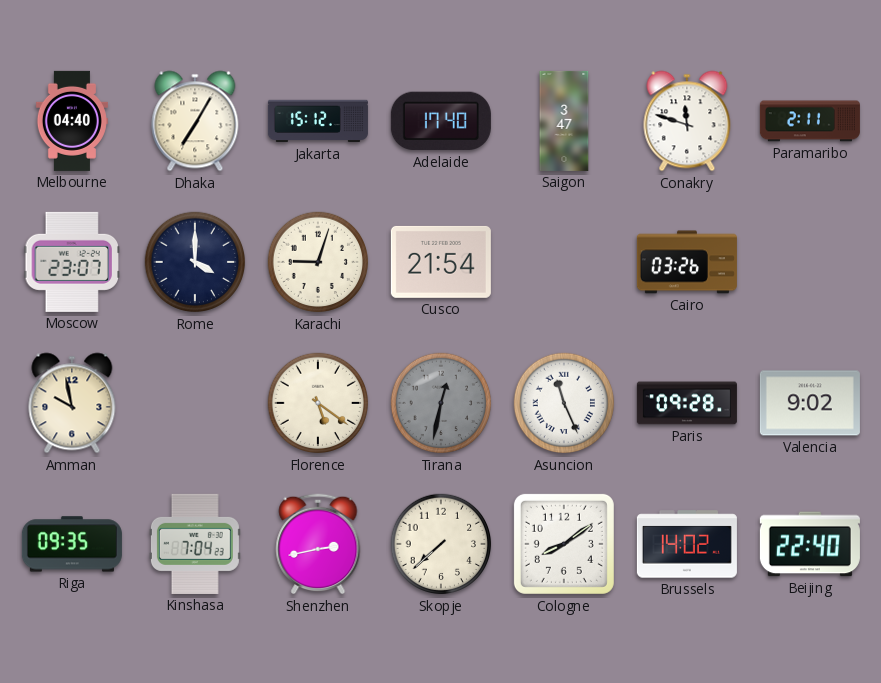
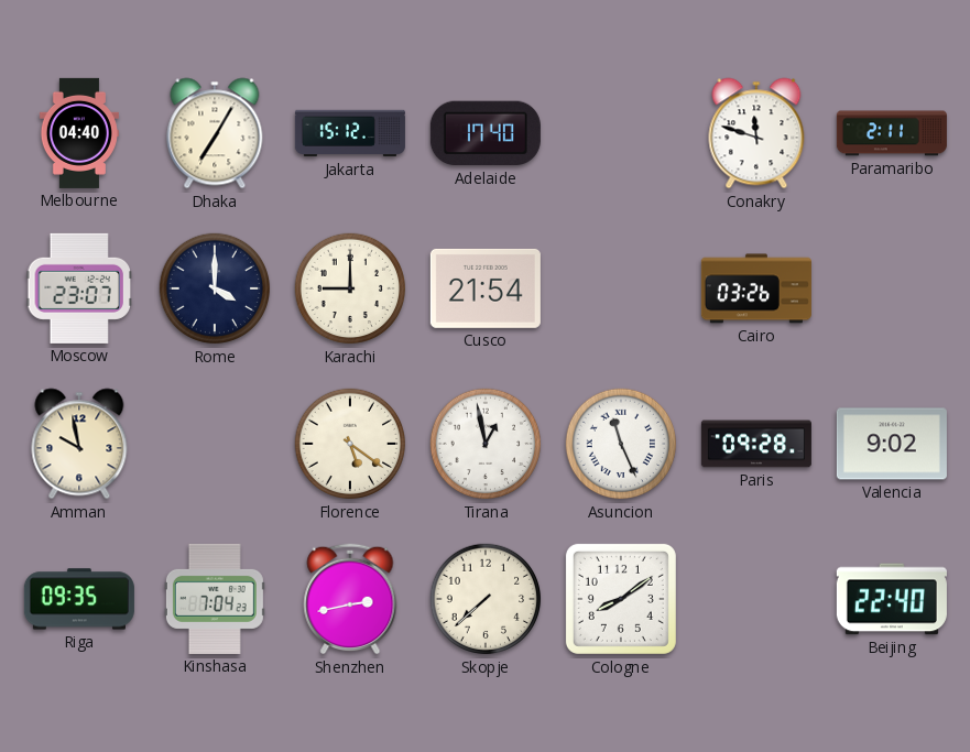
Saigon: 3:47 -> none
Karachi: 9:03 -> 9:00
Tirana: 12:32 -> 12:58
Tirana dial: grey -> white
Brussels: 14:02 -> none
